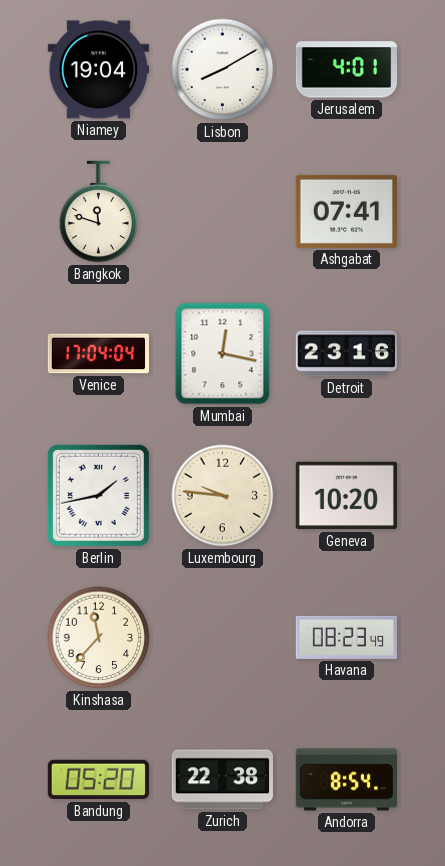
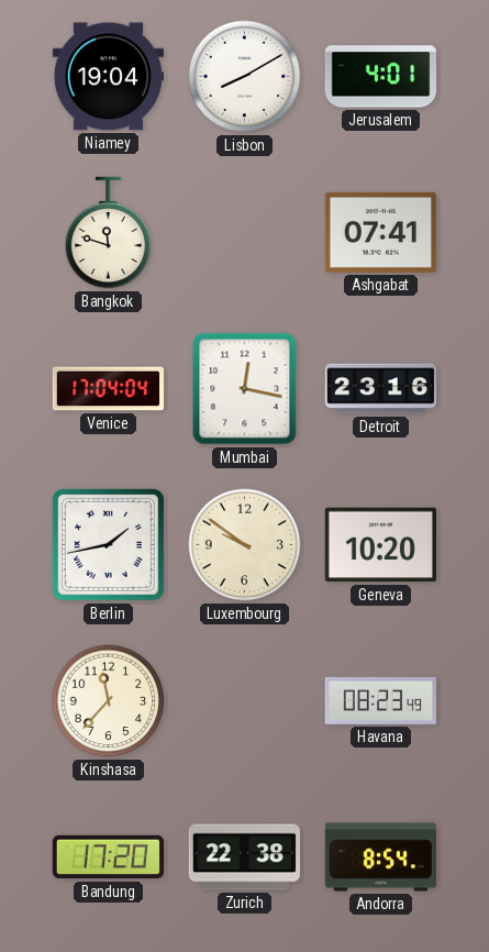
Luxembourg: 9:46 -> 9:51
Bandung: 05:20 -> 17:20
